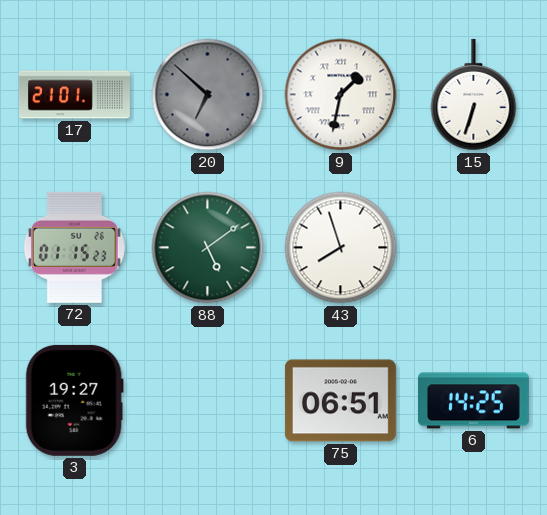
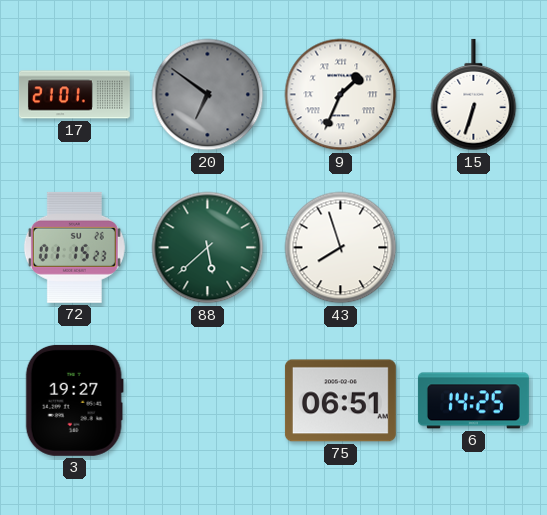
20: 6:52 -> 6:51
9: 1:32 -> 1:34
88: 5:09 -> 5:38
